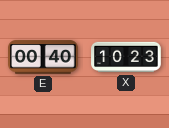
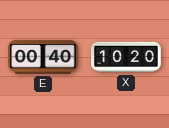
X: 10:23 -> 10:20
